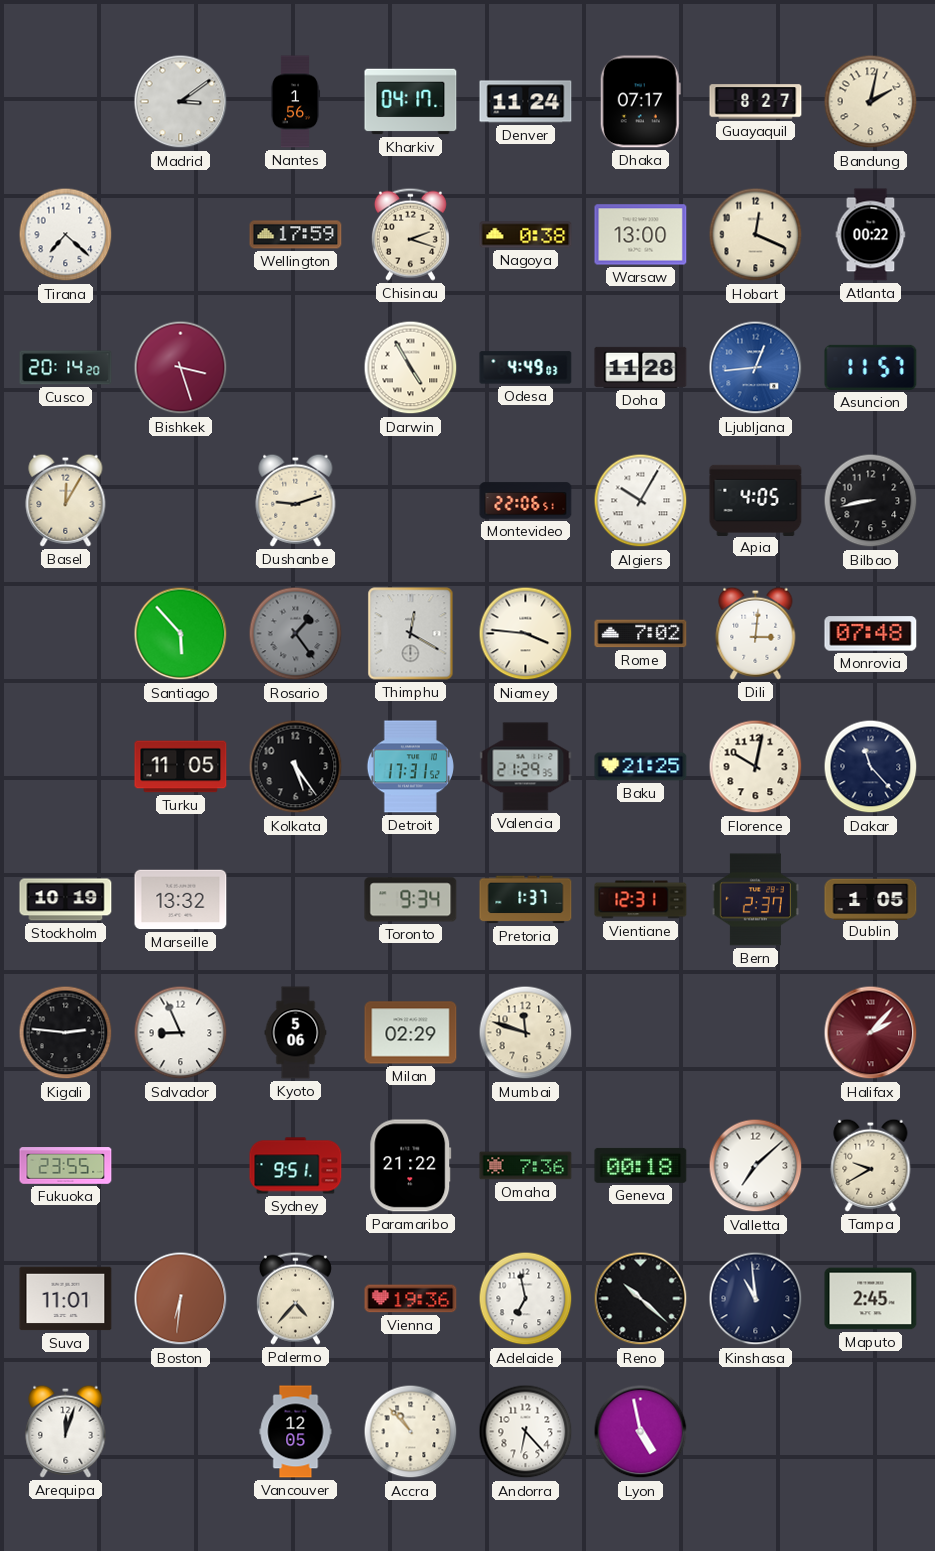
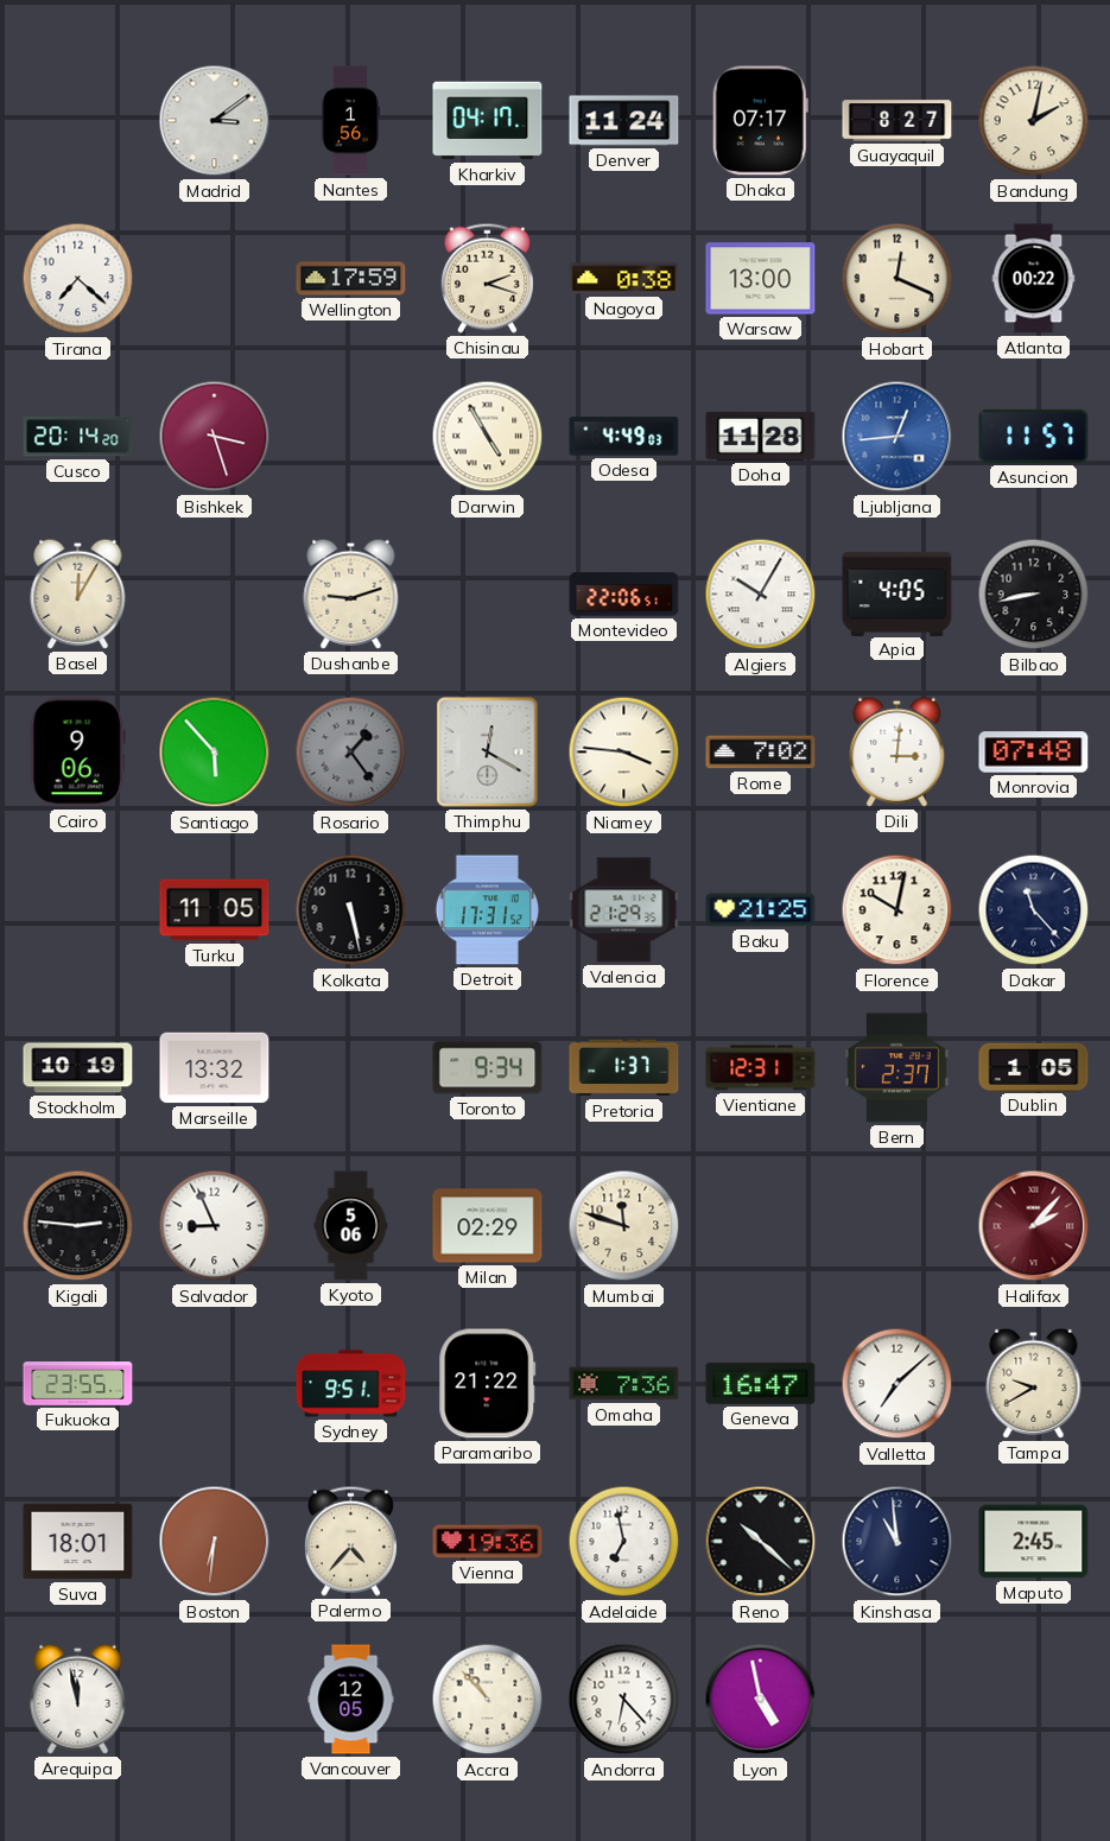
Cairo: none -> 9:06
Kolkata: 5:24 -> 5:28
Geneva: 00:18 -> 16:47
Suva: 11:01 -> 18:01
Arequipa: 12:03 -> 11:58
